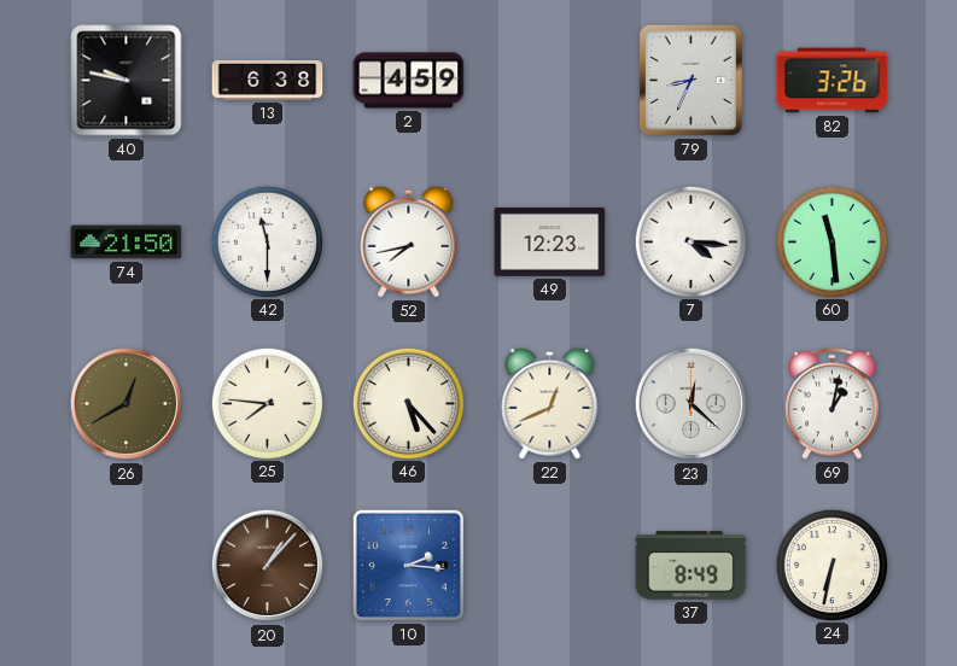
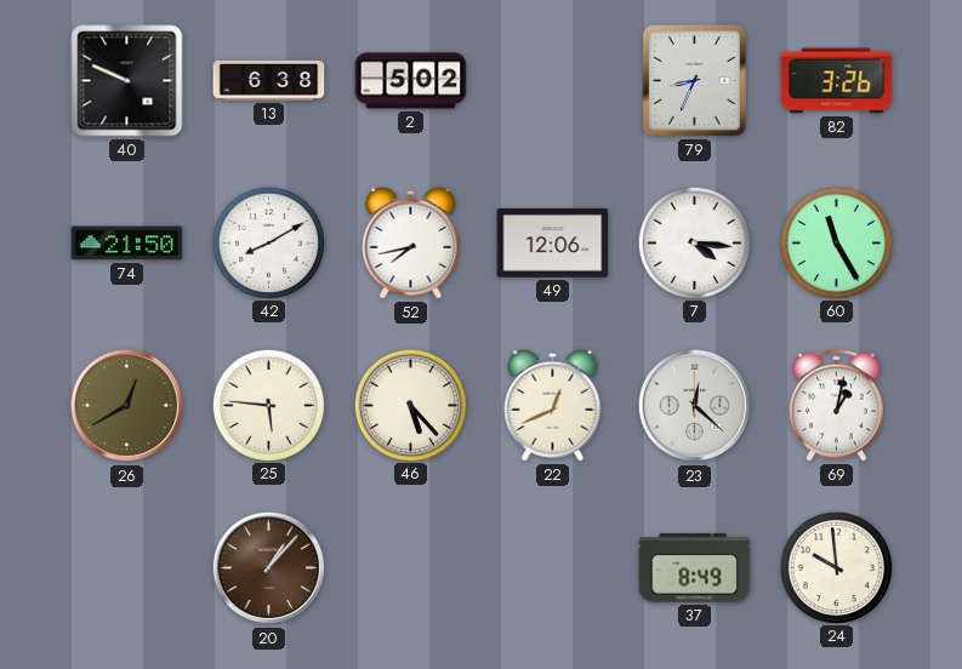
40: 9:47 -> 9:49
2: 4:59 -> 5:02
42: 11:30 -> 8:10
49: 12:23 -> 12:06
60: 11:29 -> 11:25
25: 7:46 -> 5:46
10: 2:16 -> none
24: 6:32 -> 9:59
